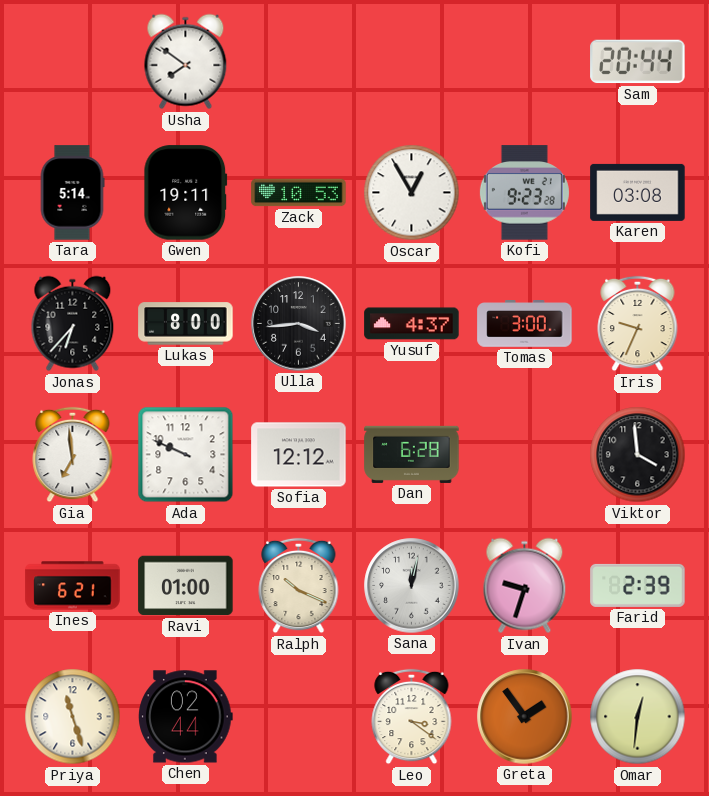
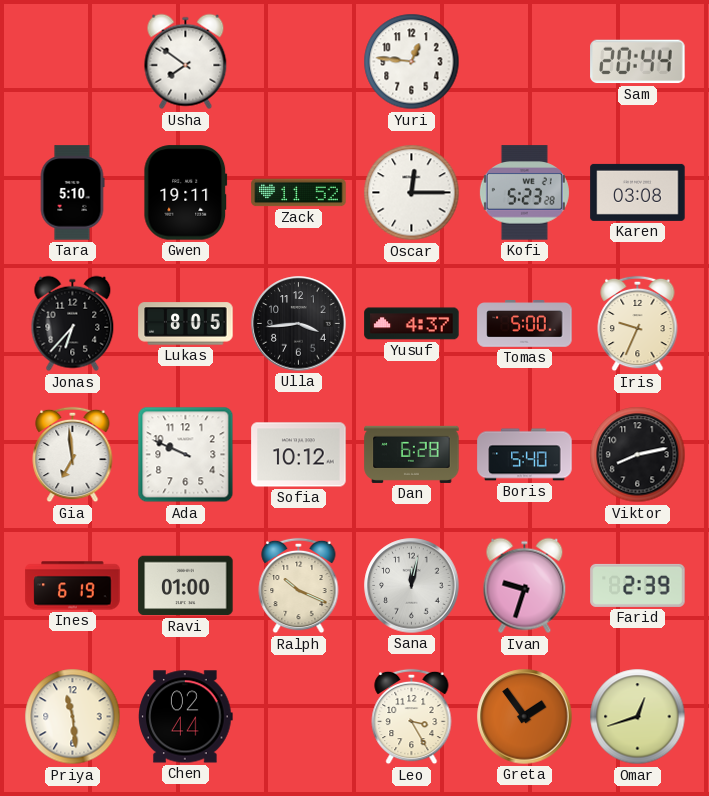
Yuri: none -> 12:46
Tara: 5:14 -> 5:10
Zack: 10:53 -> 11:52
Oscar: 12:55 -> 12:15
Kofi: 9:23 -> 5:23
Lukas: 8:00 -> 8:05
Tomas: 3:00 -> 5:00
Sofia: 12:12 -> 10:12
Boris: none -> 5:40
Viktor: 3:59 -> 8:13
Ines: 6:21 -> 6:19
Priya: 11:27 -> 11:29
Leo: 3:21 -> 3:25
Omar: 12:31 -> 12:42
